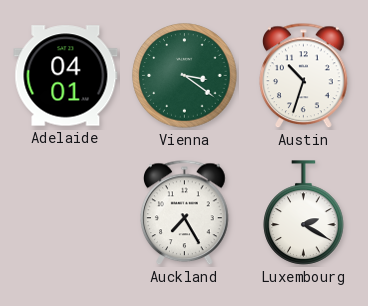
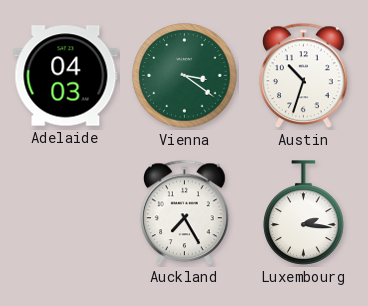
Adelaide: 04:01 -> 04:03
Luxembourg: 2:20 -> 2:16
